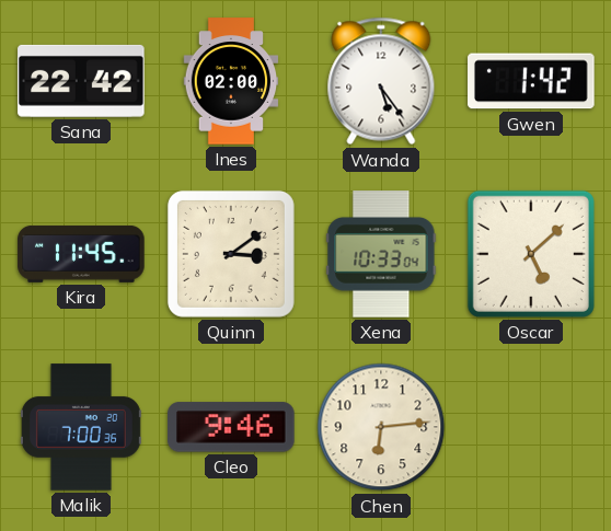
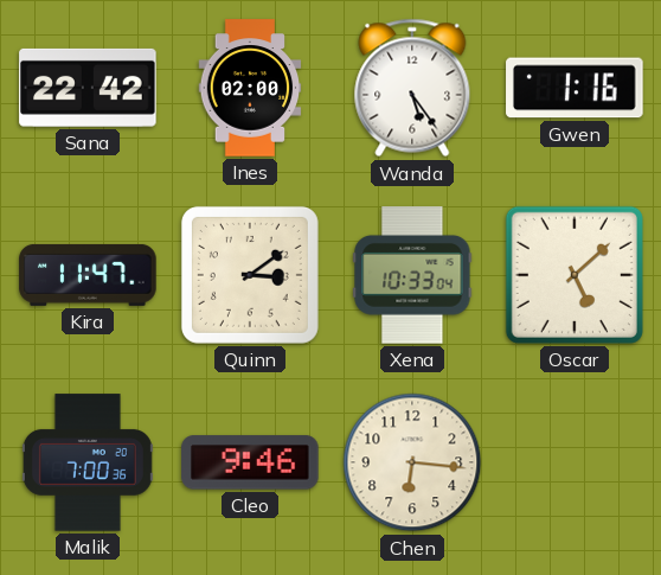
Gwen: 1:42 -> 1:16
Kira: 11:45 -> 11:47
Chen: 6:14 -> 6:16
